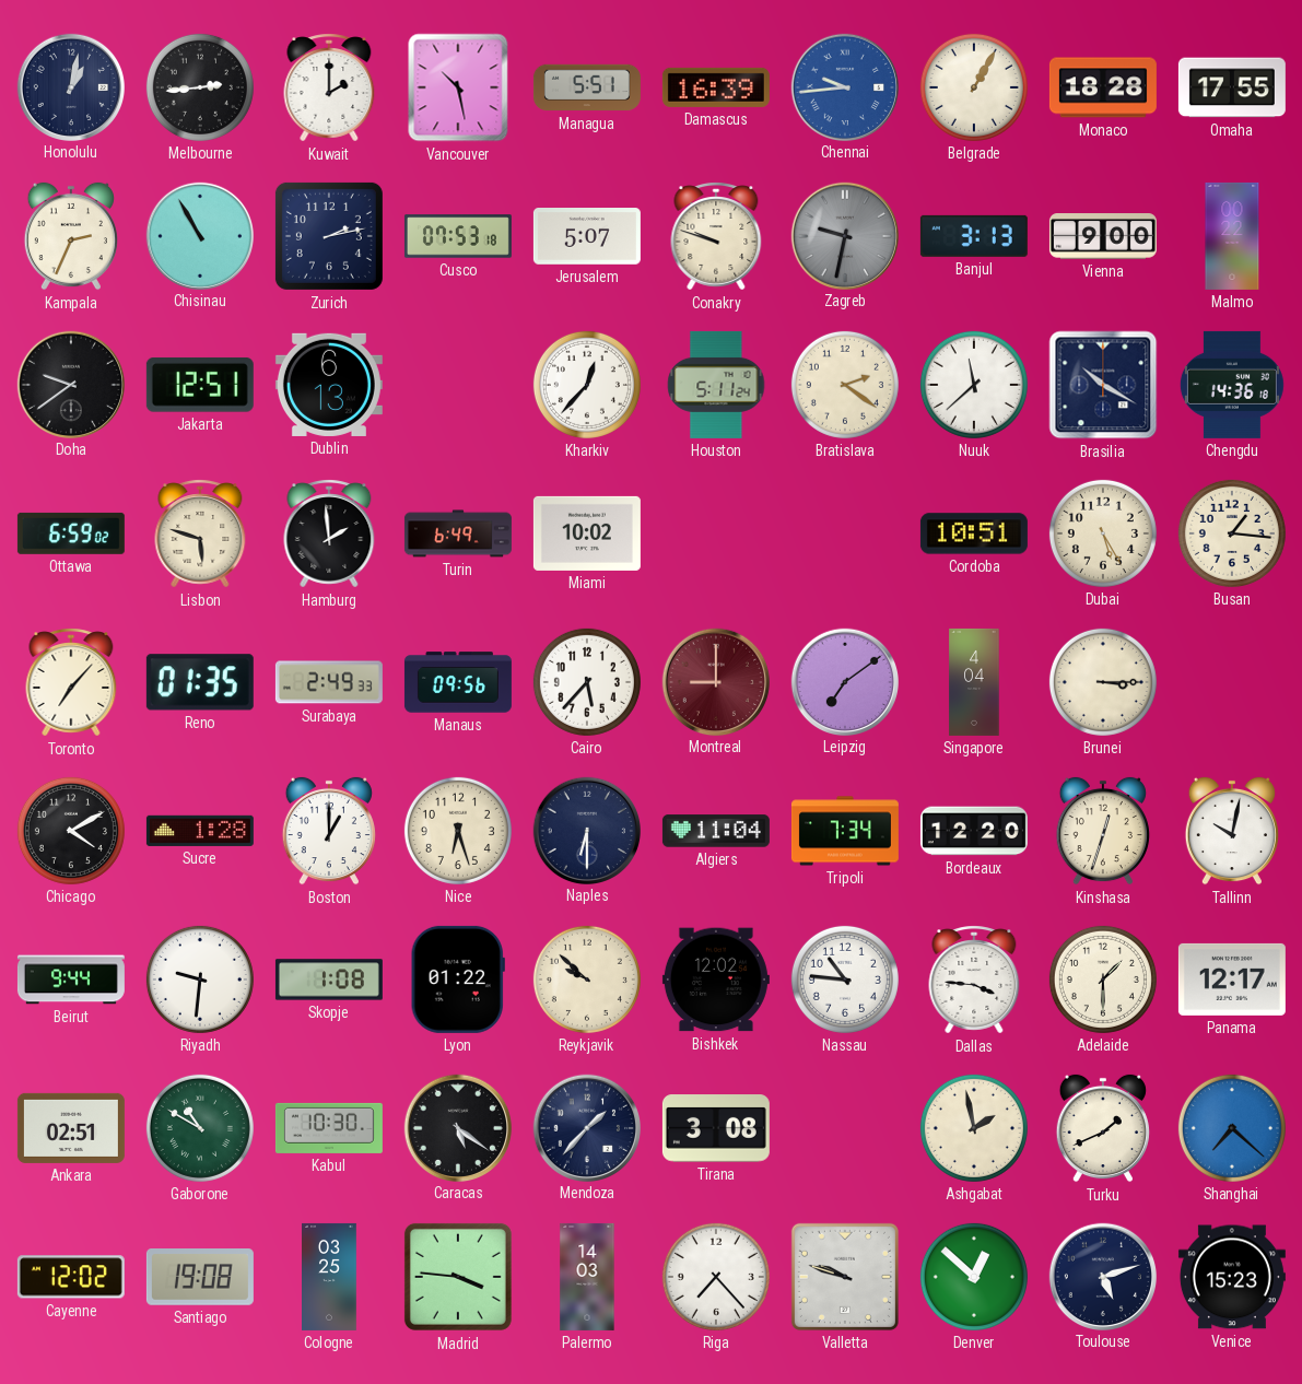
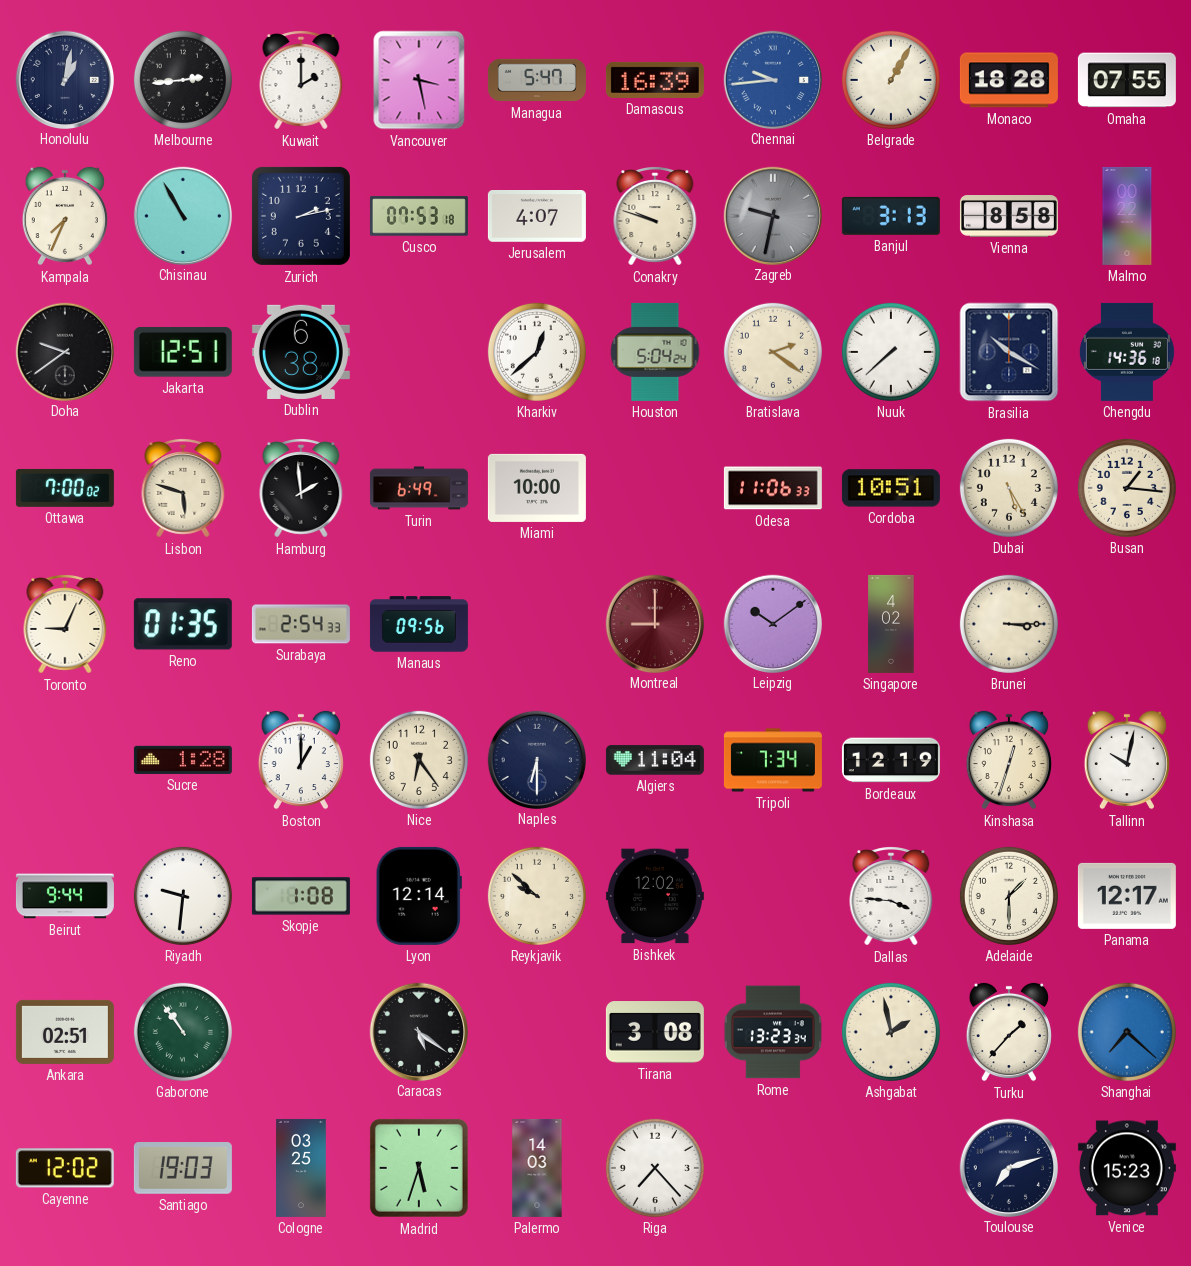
Vancouver: 10:28 -> 3:28
Managua: 5:51 -> 5:47
Omaha: 17:55 -> 07:55
Kampala: 2:34 -> 7:34
Jerusalem: 5:07 -> 4:07
Vienna: 9:00 -> 8:58
Dublin: 6:13 -> 6:38
Kharkiv: 12:37 -> 12:38
Houston: 5:11 -> 5:04
Nuuk: 11:38 -> 7:38
Ottawa: 6:59 -> 7:00
Miami: 10:02 -> 10:00
Odesa: none -> 11:06
Toronto: 7:07 -> 9:04
Surabaya: 2:49 -> 2:54
Cairo: 5:37 -> none
Leipzig: 7:09 -> 10:09
Singapore: 4:04 -> 4:02
Chicago: 4:10 -> none
Nice: 6:27 -> 6:24
Bordeaux: 12:20 -> 12:19
Lyon: 01:22 -> 12:14
Nassau: 10:46 -> none
Gaborone: 10:50 -> 10:54
Kabul: 10:30 -> none
Mendoza: 1:37 -> none
Rome: none -> 13:23
Turku: 1:41 -> 1:37
Santiago: 19:08 -> 19:03
Madrid: 3:46 -> 5:33
Valletta: 9:48 -> none
Denver: 12:52 -> none
Toulouse: 5:12 -> 7:12
